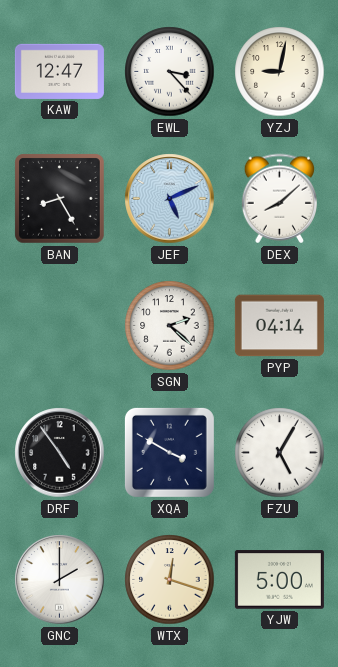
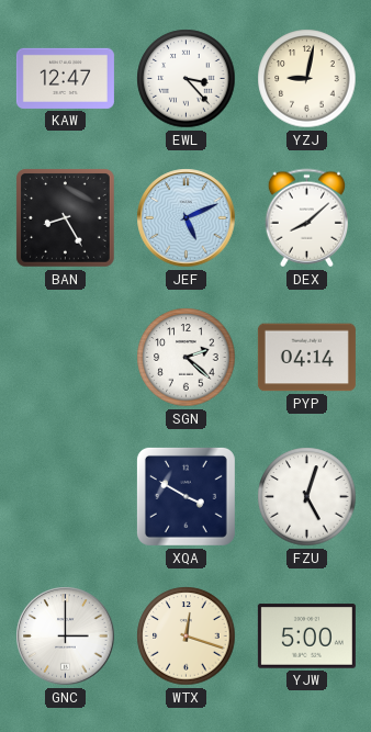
DRF: 4:54 -> none
FZU: 5:05 -> 5:03
GNC: 2:00 -> 3:00
